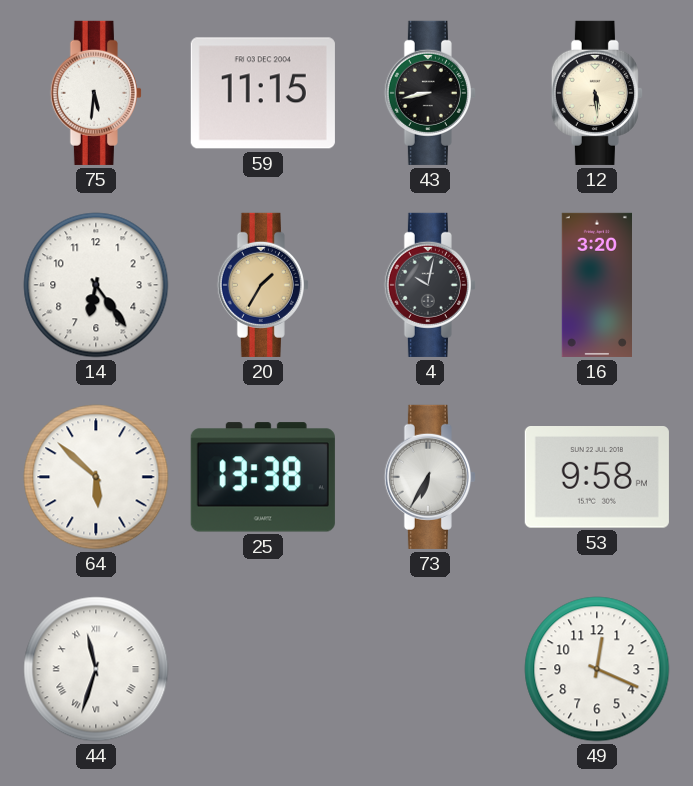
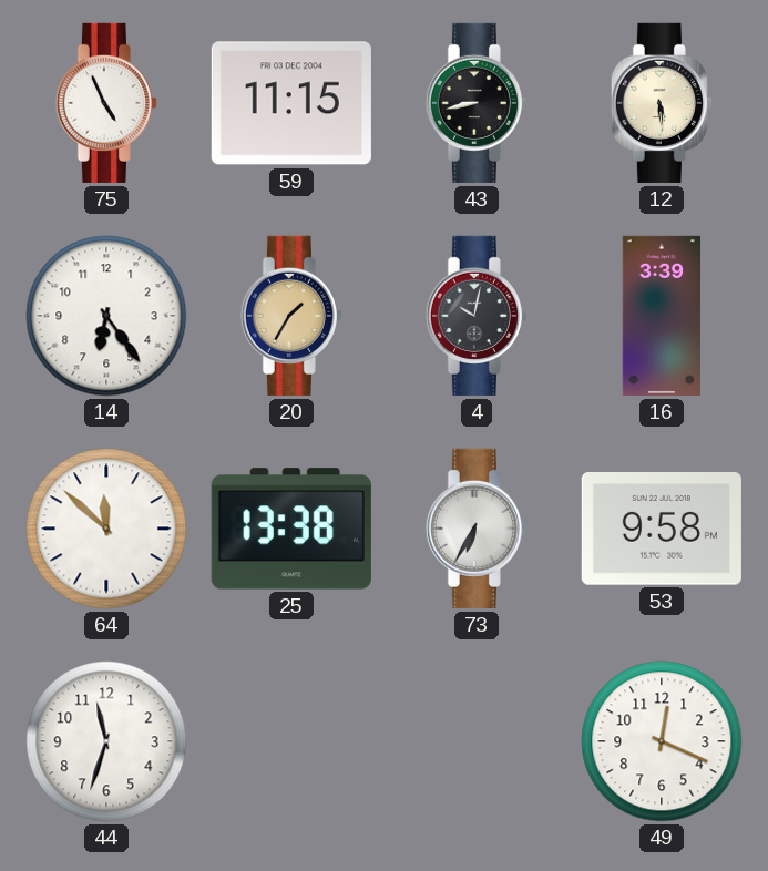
75: 5:31 -> 4:56
16: 3:20 -> 3:39
64: 5:52 -> 11:52
44 numerals: Roman -> Arabic
